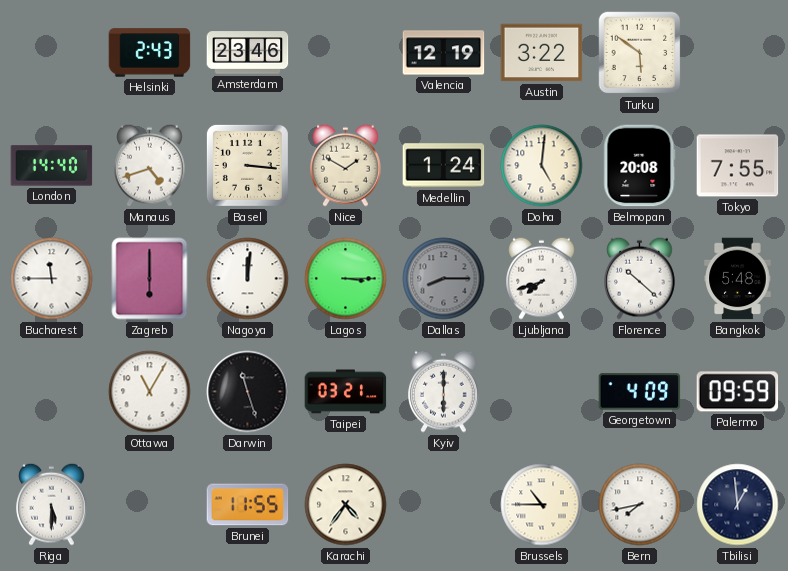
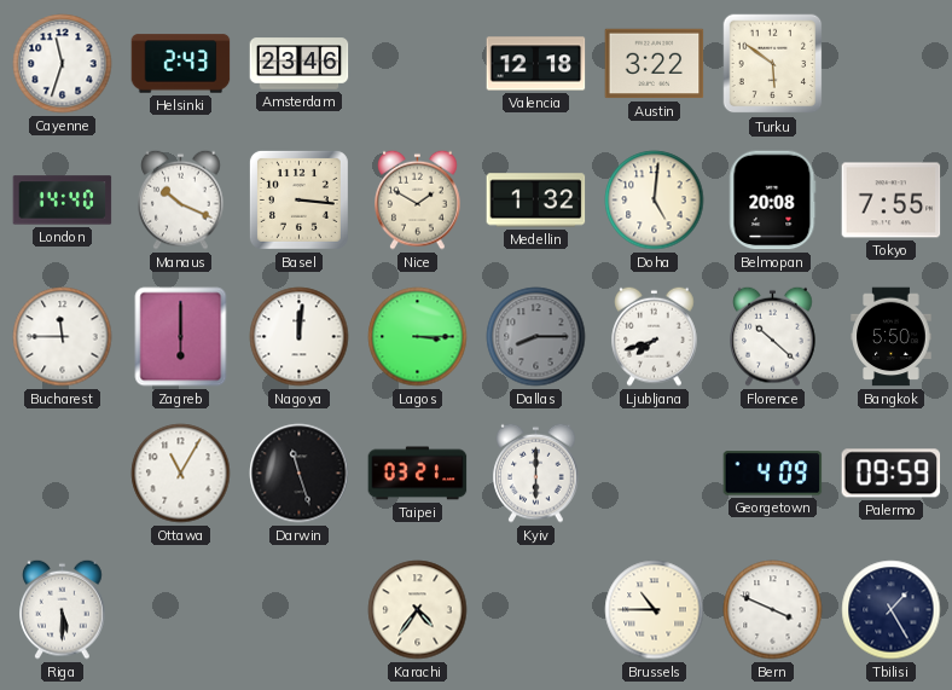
Cayenne: none -> 11:33
Valencia: 12:19 -> 12:18
Manaus: 4:42 -> 10:19
Medellin: 1:24 -> 1:32
Bangkok: 5:48 -> 5:50
Brunei: 11:55 -> none
Bern: 7:43 -> 3:49
Tbilisi: 12:59 -> 1:25
